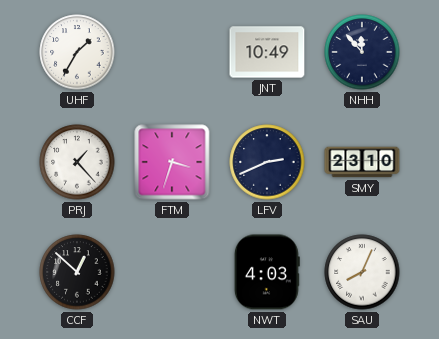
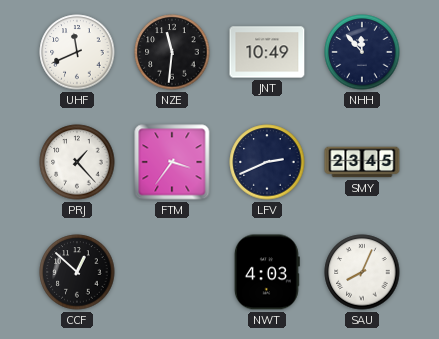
UHF: 1:35 -> 11:41
NZE: none -> 11:31
FTM: 3:33 -> 3:36
SMY: 23:10 -> 23:45
